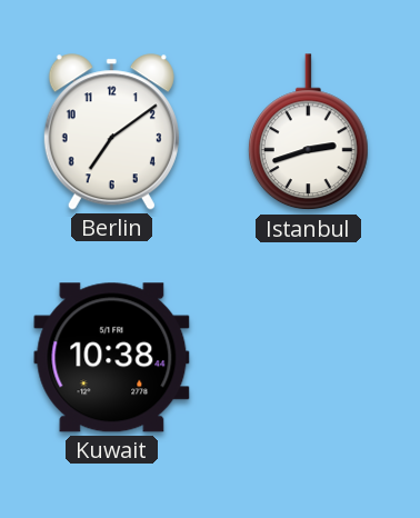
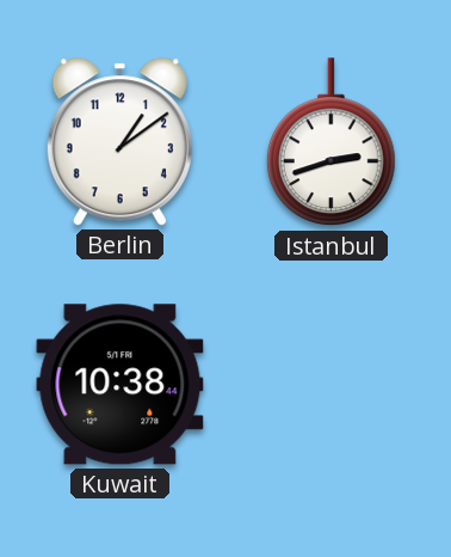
Berlin: 7:09 -> 1:09
